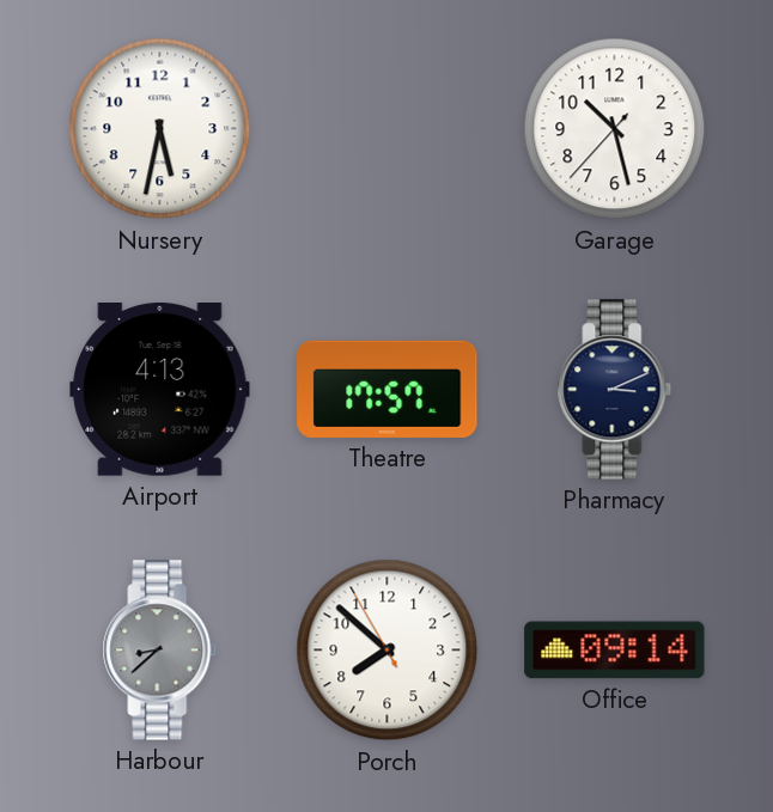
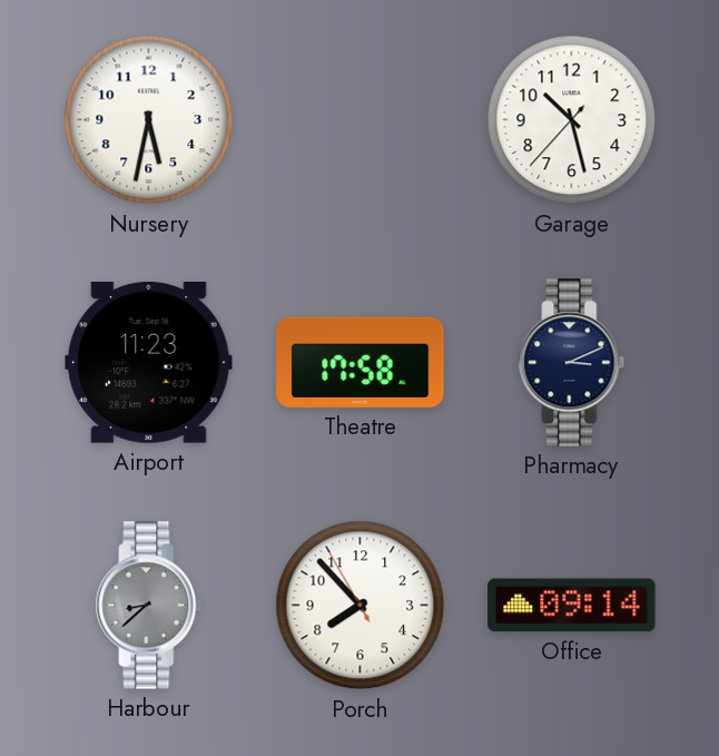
Airport: 4:13 -> 11:23
Theatre: 17:57 -> 17:58
Porch: 7:51 -> 7:52
